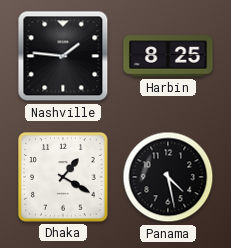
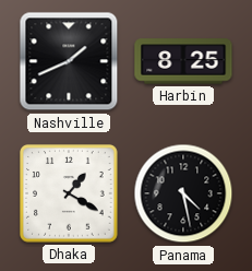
Nashville: 1:46 -> 1:41
